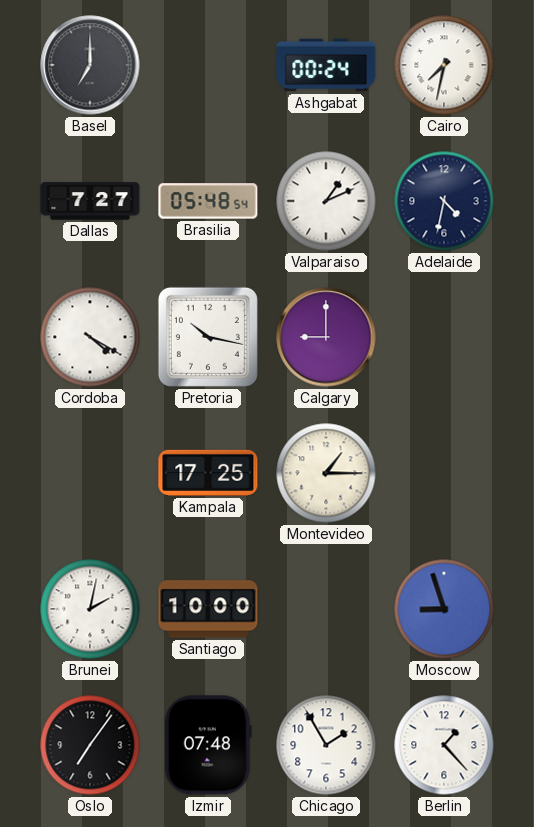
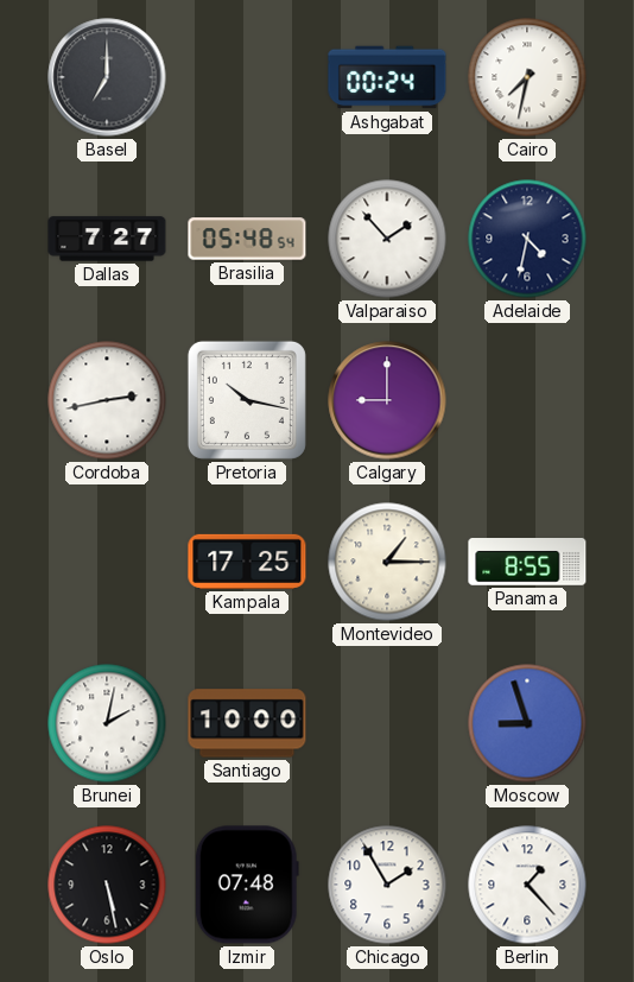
Valparaiso: 1:11 -> 1:53
Cordoba: 4:20 -> 2:43
Panama: none -> 8:55
Oslo: 7:06 -> 5:28
